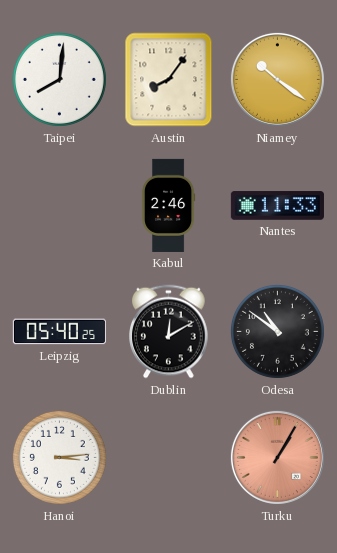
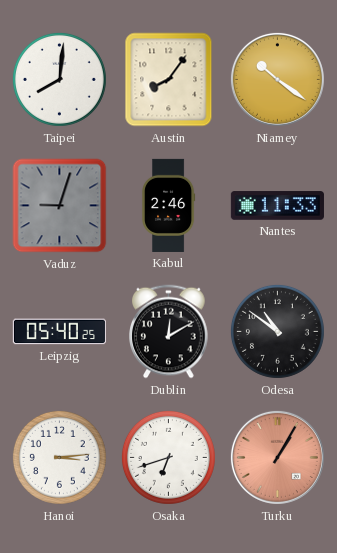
Vaduz: none -> 9:03
Osaka: none -> 6:42
